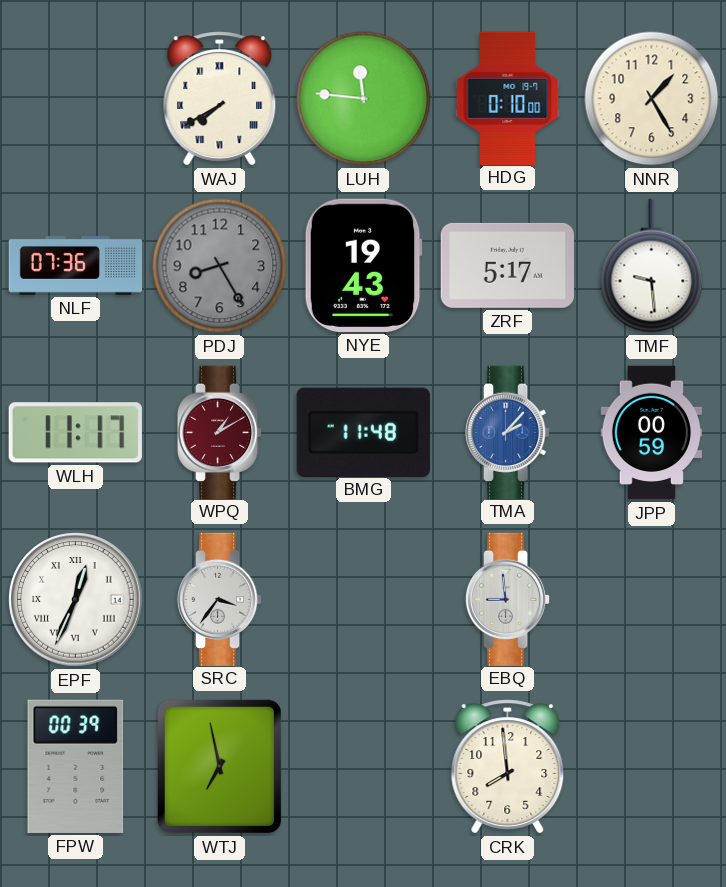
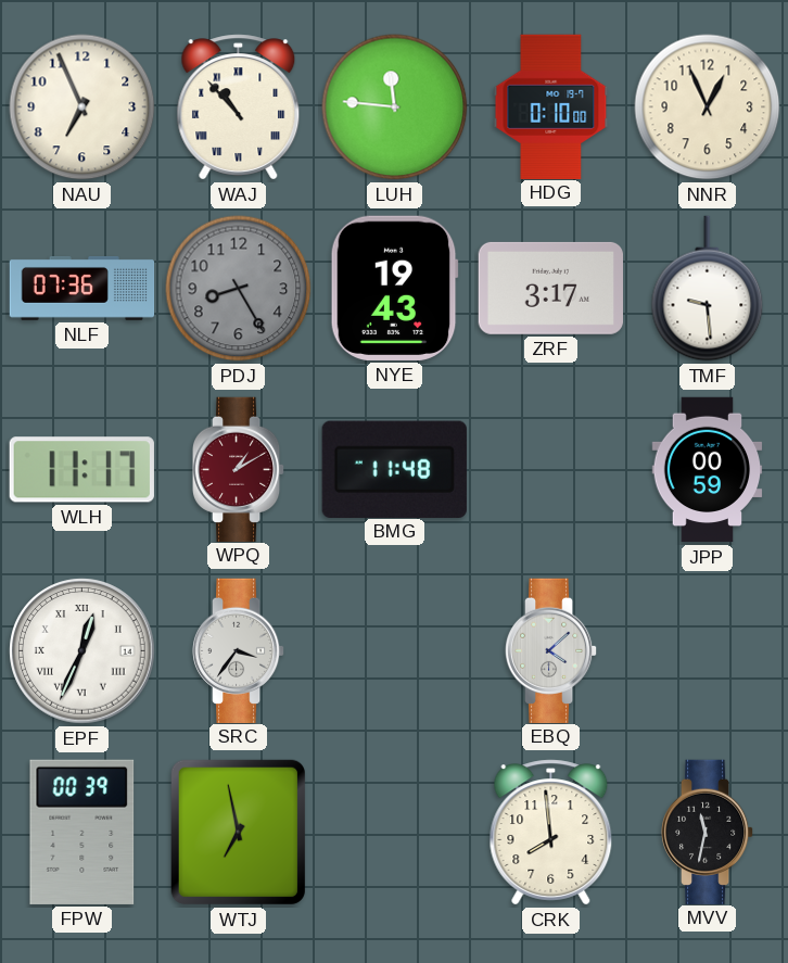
NAU: none -> 6:56
WAJ: 7:40 -> 10:53
NNR: 1:25 -> 12:56
ZRF: 5:17 -> 3:17
TMA: 2:07 -> none
EBQ: 8:59 -> 4:08
MVV: none -> 11:32
